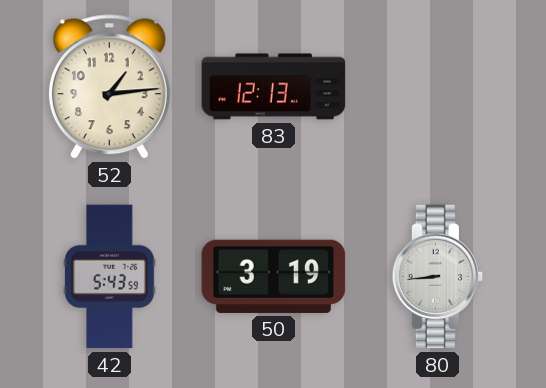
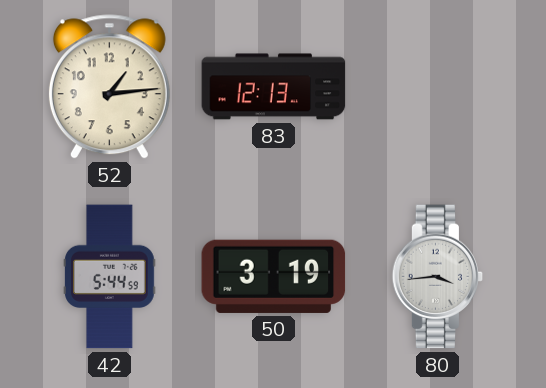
42: 5:43 -> 5:44
80: 8:44 -> 3:44
